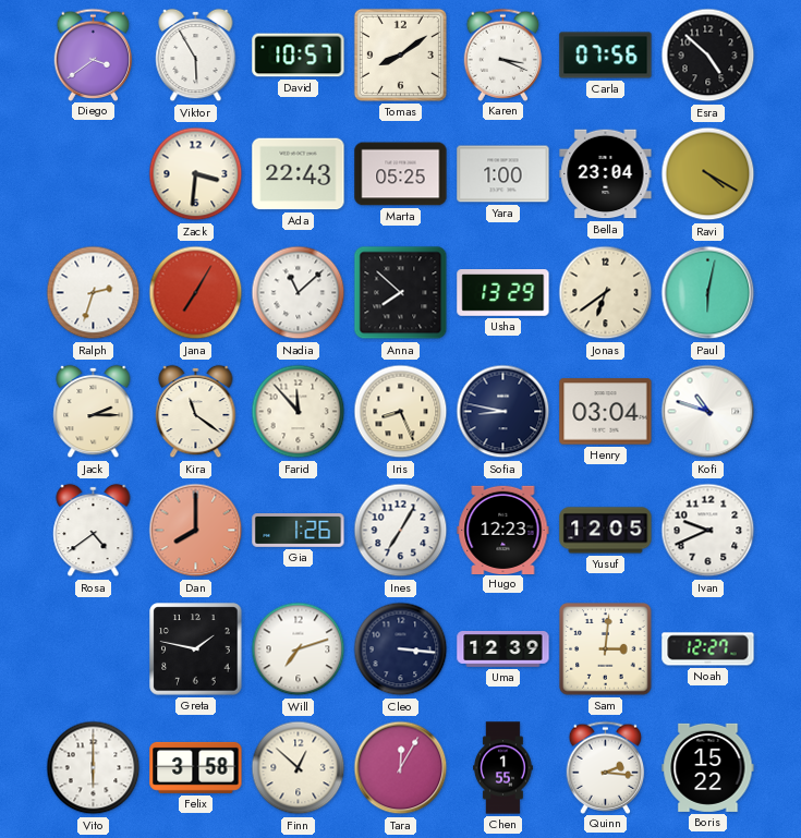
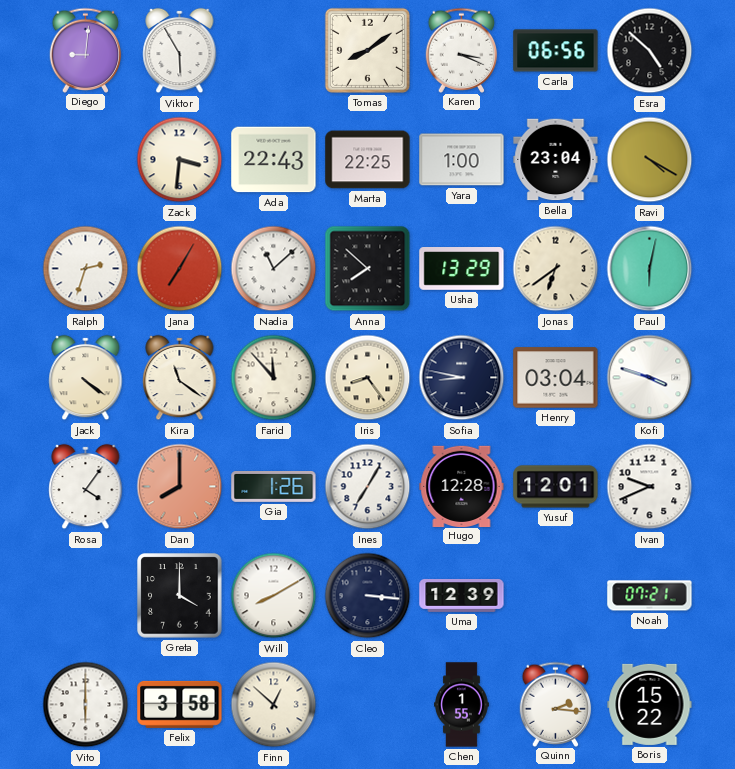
Diego: 3:39 -> 9:01
David: 10:57 -> none
Carla: 07:56 -> 06:56
Marta: 05:25 -> 22:25
Jack: 2:15 -> 4:21
Iris: 8:26 -> 8:24
Kofi: 10:48 -> 3:48
Rosa: 4:39 -> 4:06
Hugo: 12:23 -> 12:28
Yusuf: 12:05 -> 12:01
Greta: 1:47 -> 4:00
Will: 7:12 -> 8:10
Sam: 3:01 -> none
Noah: 12:27 -> 07:21
Tara: 12:05 -> none
